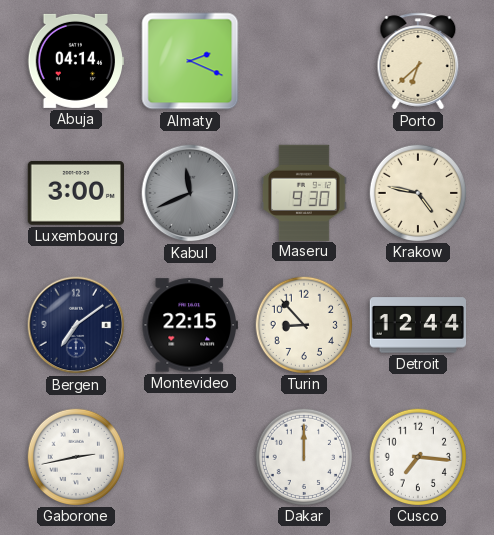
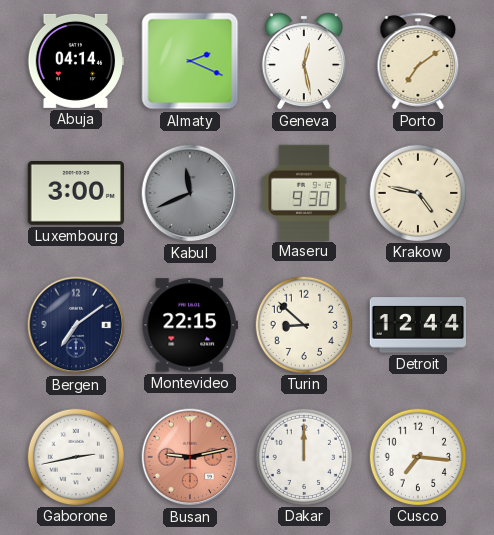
Geneva: none -> 12:28
Porto: 6:38 -> 7:09
Turin: 8:53 -> 8:52
Busan: none -> 9:13
